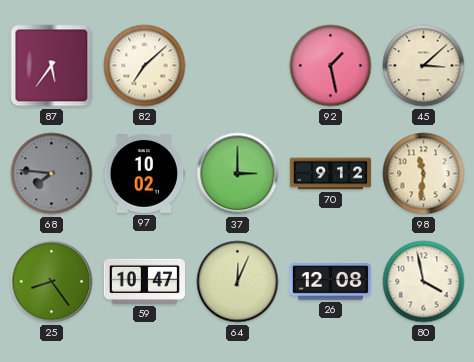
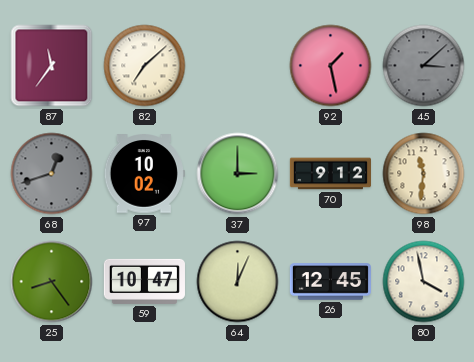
87: 5:36 -> 11:36
45 dial: cream -> grey
68: 7:46 -> 12:42
26: 12:08 -> 12:45
